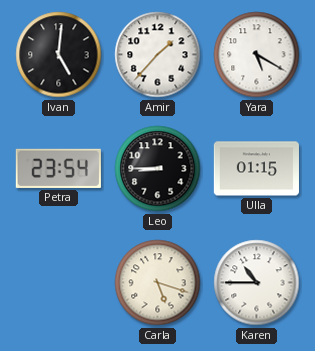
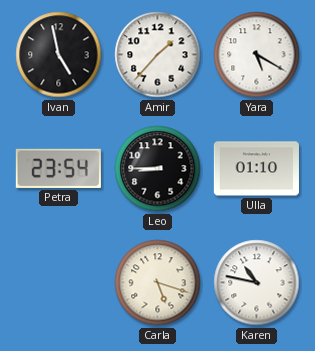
Ivan: 5:01 -> 4:58
Ulla: 01:15 -> 01:10
Karen: 10:45 -> 10:47
